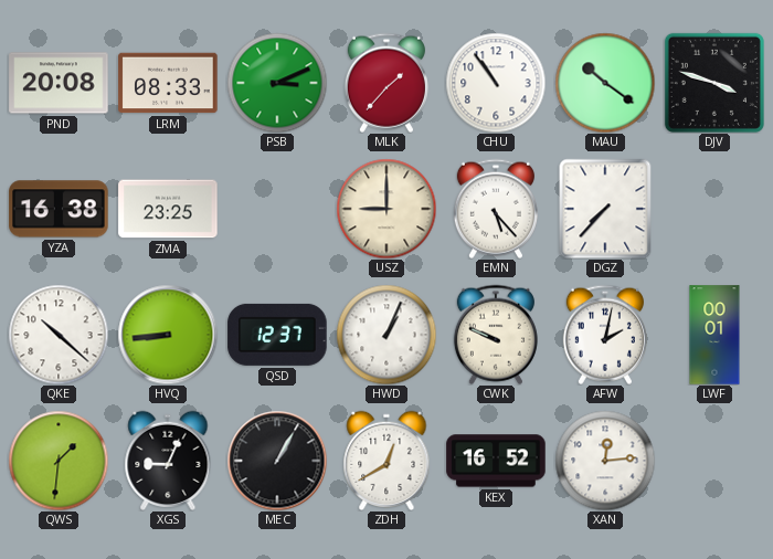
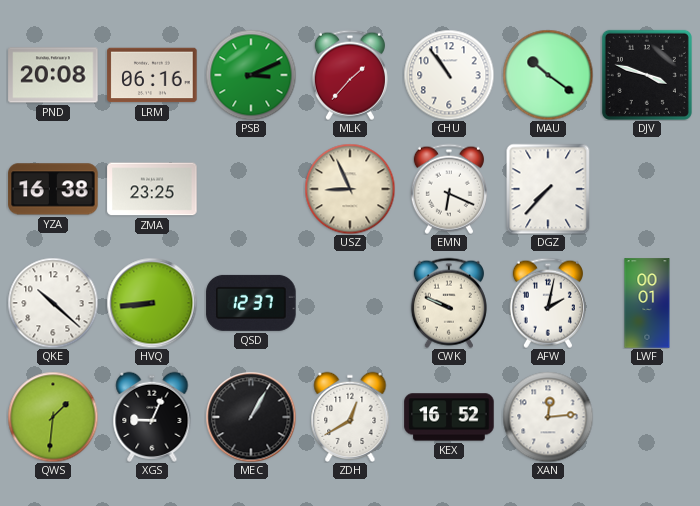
LRM: 08:33 -> 06:16
USZ: 9:00 -> 8:56
EMN: 5:23 -> 6:19
HWD: 1:04 -> none
